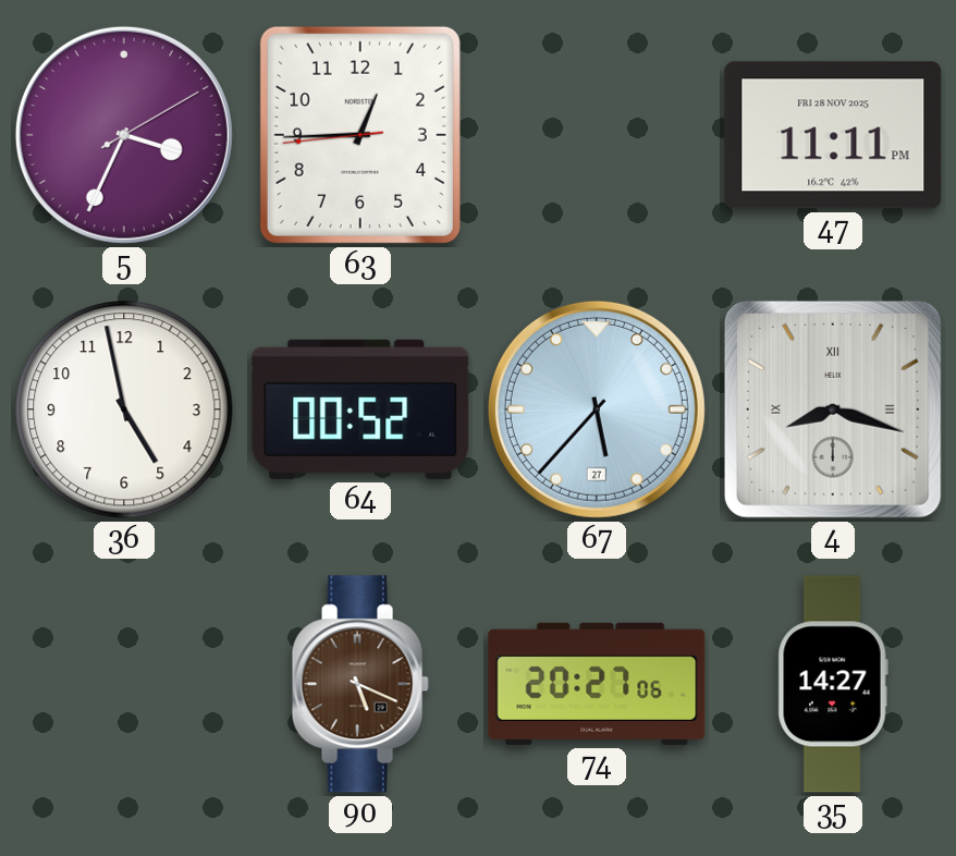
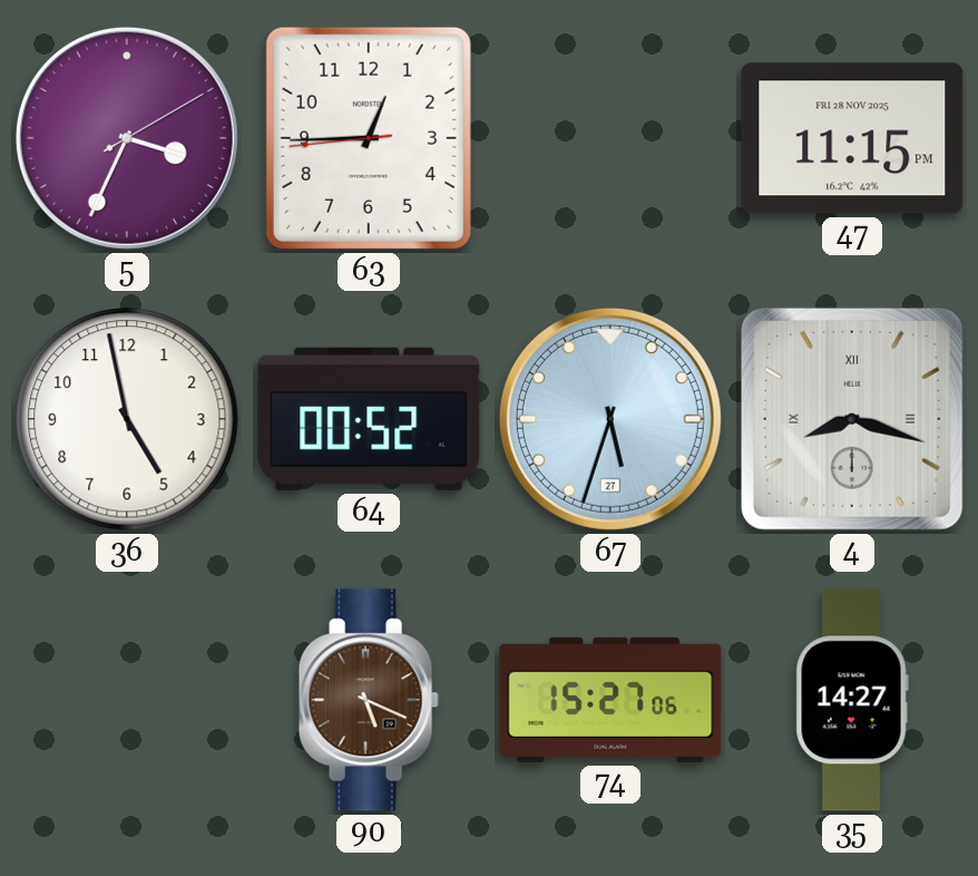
47: 11:11 -> 11:15
67: 5:37 -> 5:33
74: 20:27 -> 15:27
